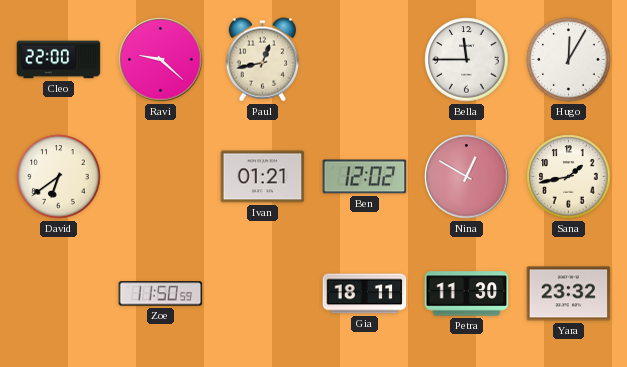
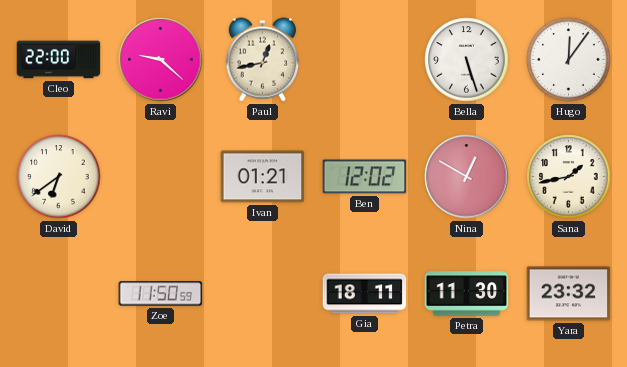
Bella: 11:45 -> 5:27
Hugo: 12:05 -> 12:06
